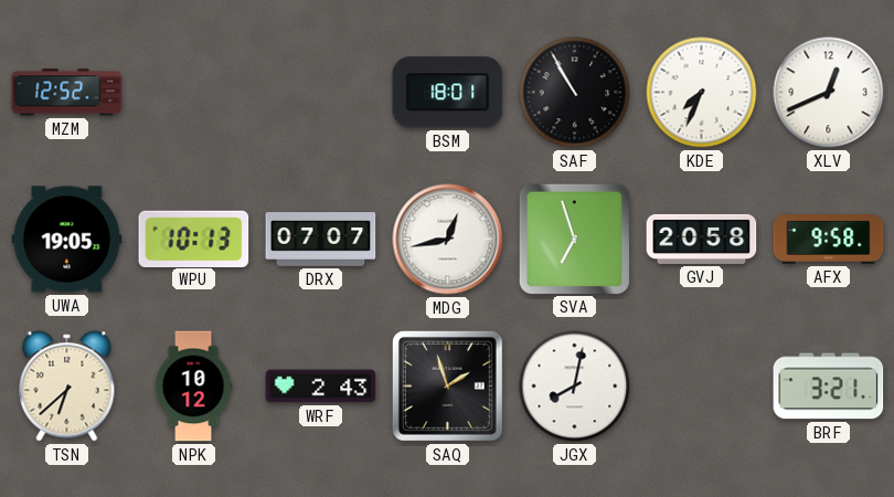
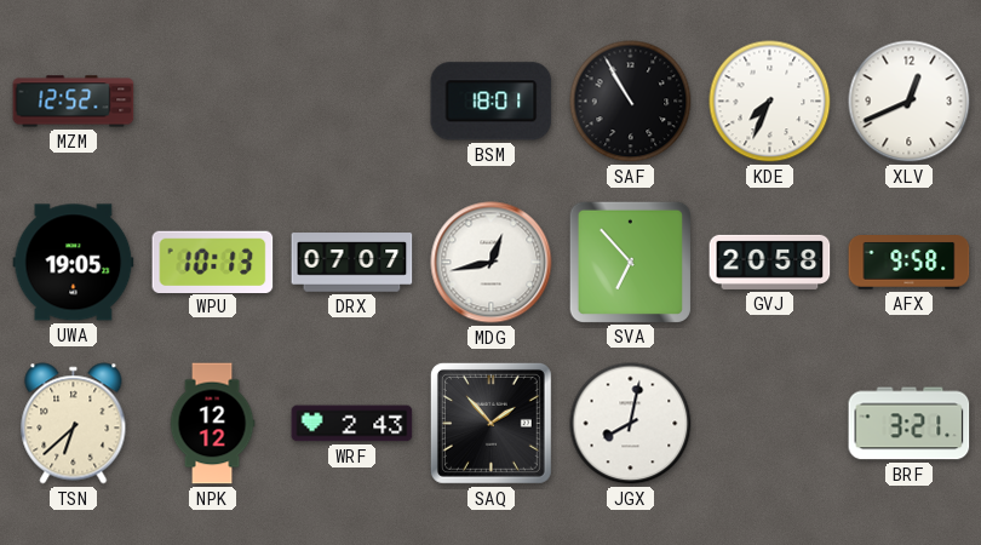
SVA: 6:57 -> 6:53
NPK: 10:12 -> 12:12
SAQ: 1:57 -> 1:53
